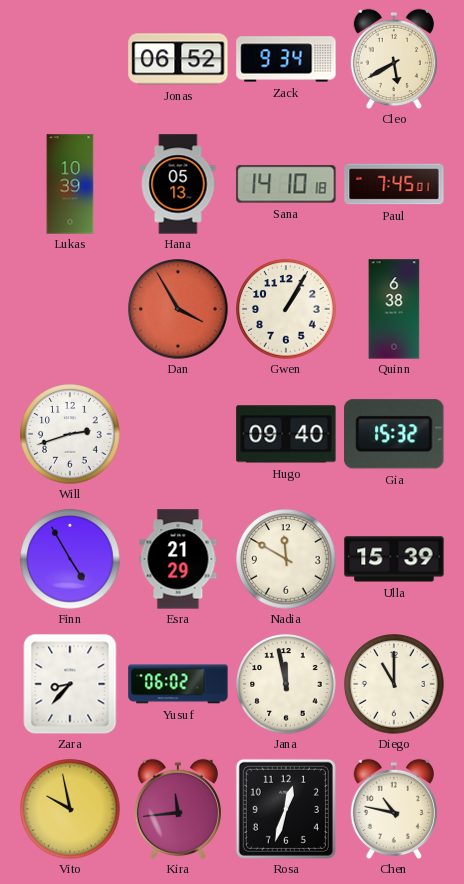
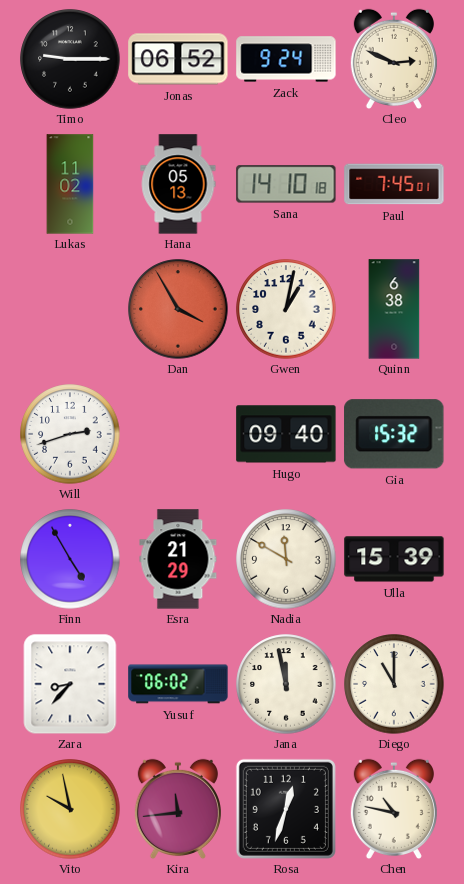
Timo: none -> 9:15
Zack: 9:34 -> 9:24
Cleo: 5:40 -> 2:49
Lukas: 10:39 -> 11:02
Gwen: 1:05 -> 1:02
